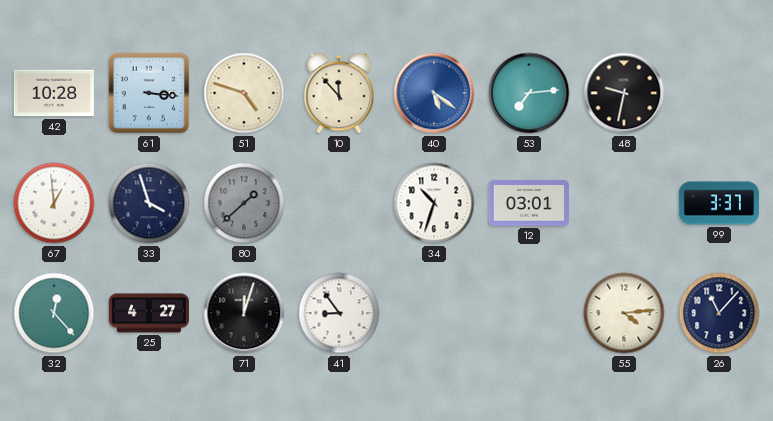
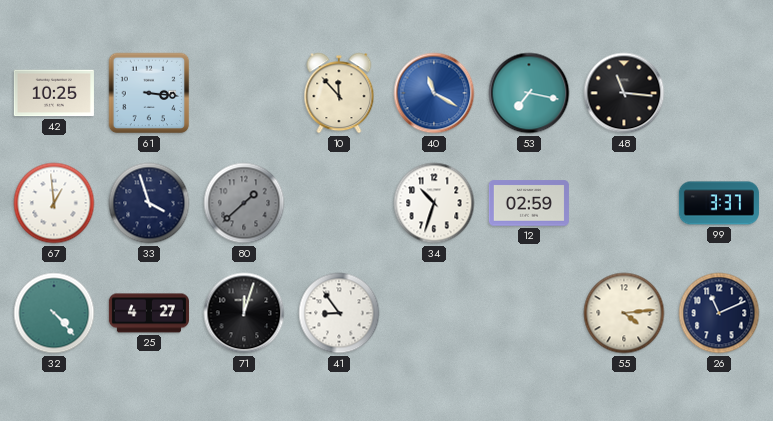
42: 10:28 -> 10:25
51: 4:48 -> none
40: 5:21 -> 11:20
53: 7:14 -> 7:17
48: 9:32 -> 11:16
12: 03:01 -> 02:59
32: 12:23 -> 4:23
26: 11:07 -> 11:11
